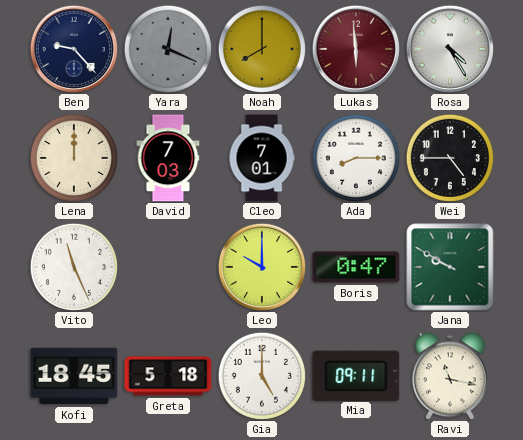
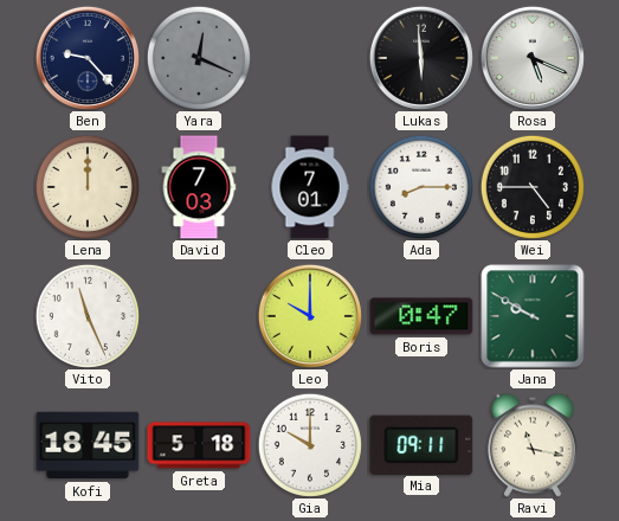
Noah: 8:00 -> none
Lukas dial: burgundy -> black
Rosa: 4:25 -> 5:19
Gia: 5:00 -> 10:00
